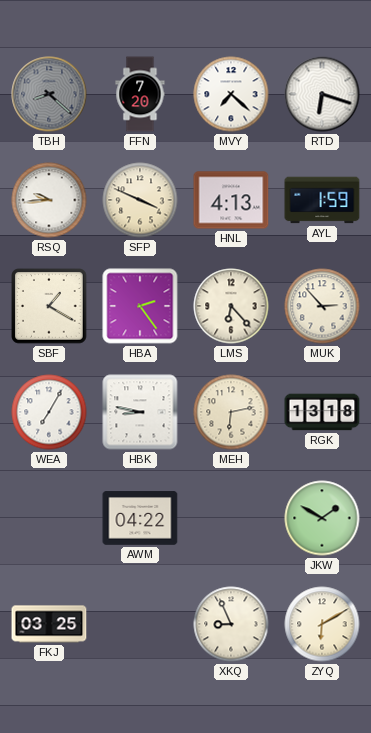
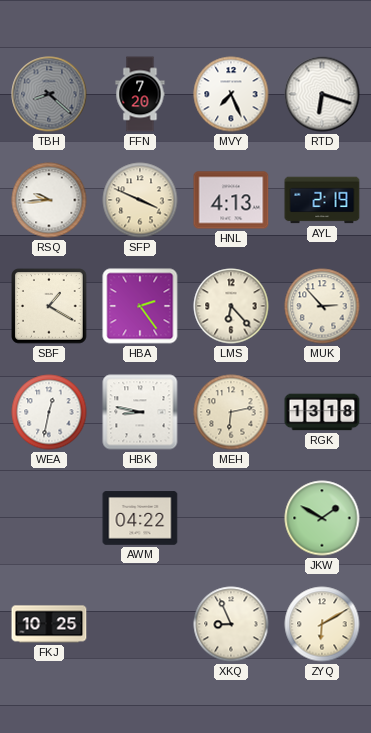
MVY: 7:22 -> 7:26
AYL: 1:59 -> 2:19
WEA: 7:05 -> 12:32
FKJ: 03:25 -> 10:25
